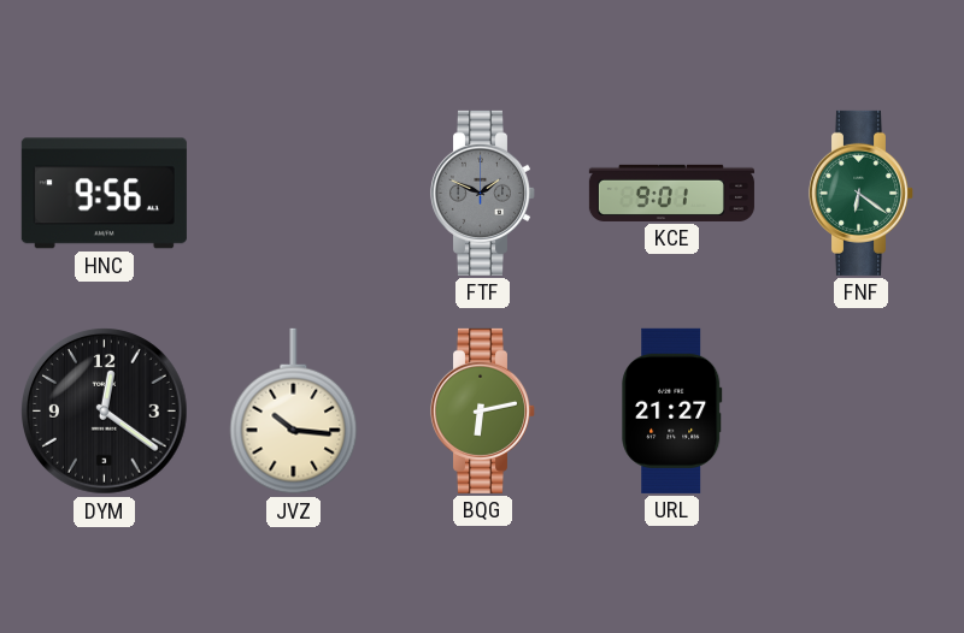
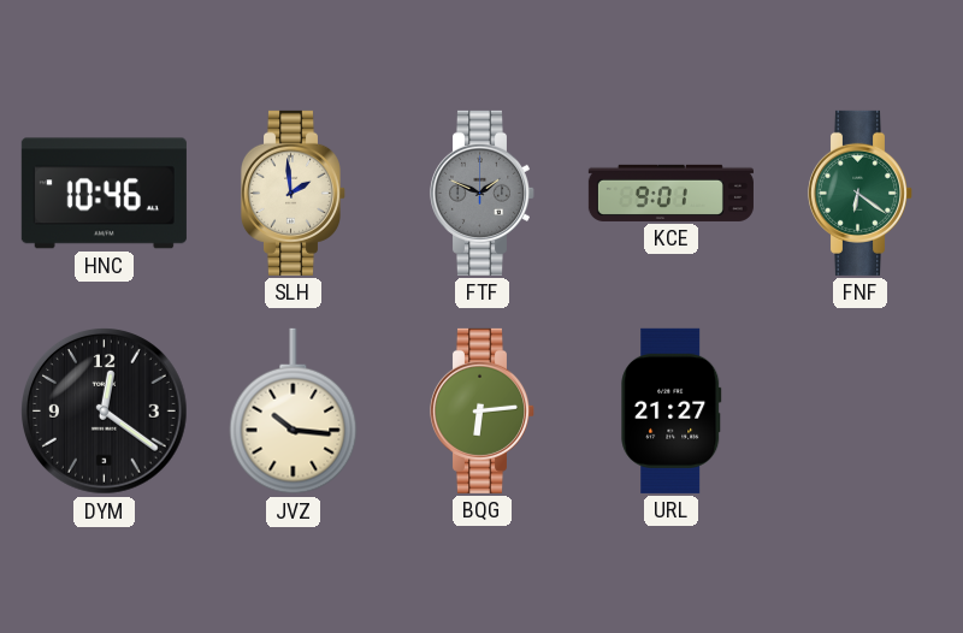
HNC: 9:56 -> 10:46
SLH: none -> 1:59
BQG: 6:13 -> 6:14
